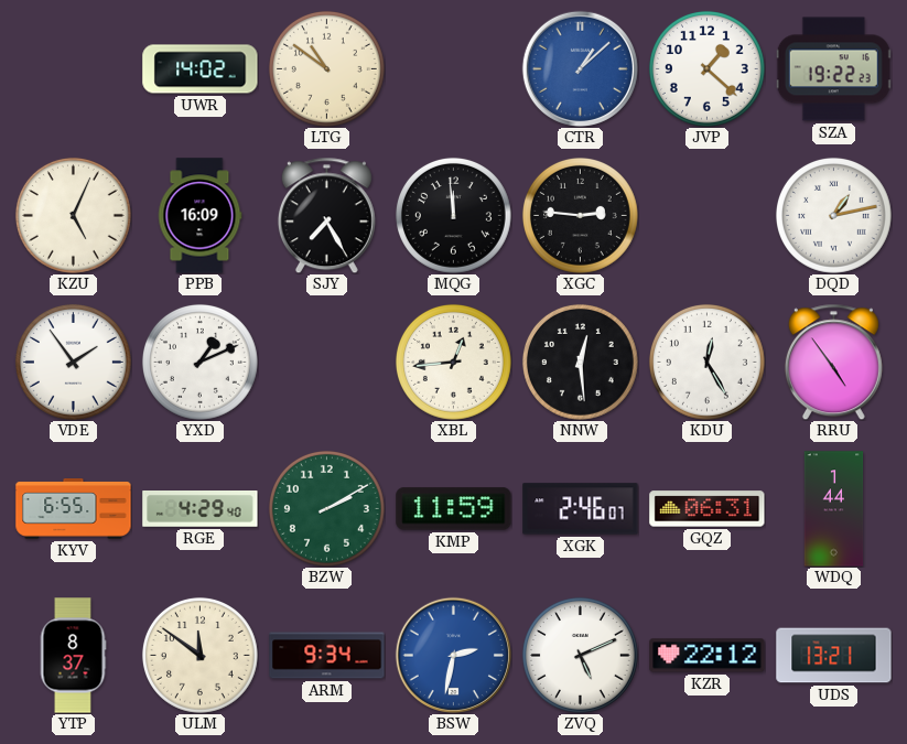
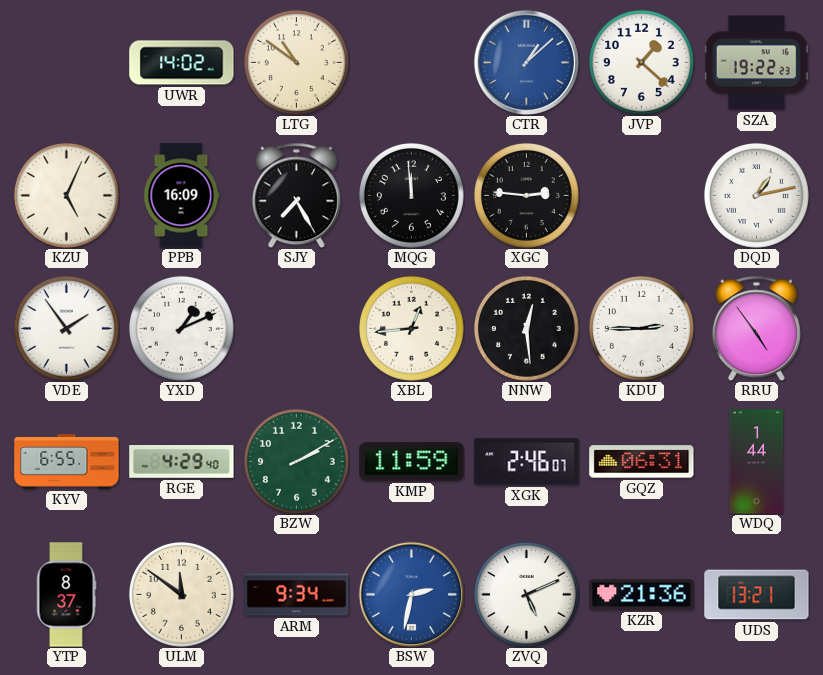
KDU: 12:25 -> 2:45
KZR: 22:12 -> 21:36
